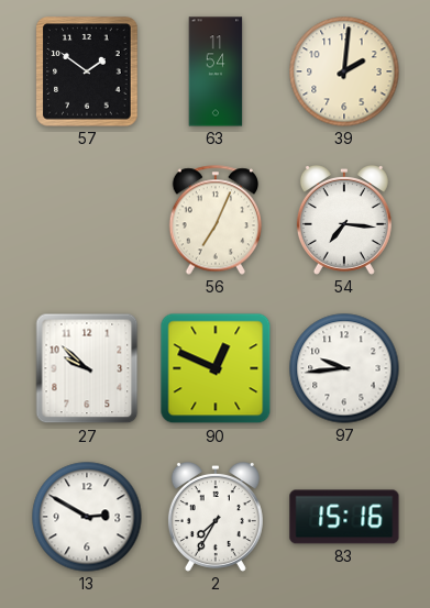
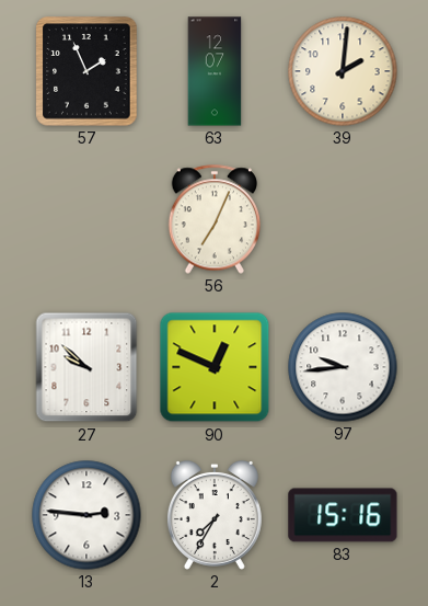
57: 1:51 -> 1:56
63: 11:54 -> 12:07
54: 7:16 -> none
13: 2:50 -> 2:46
